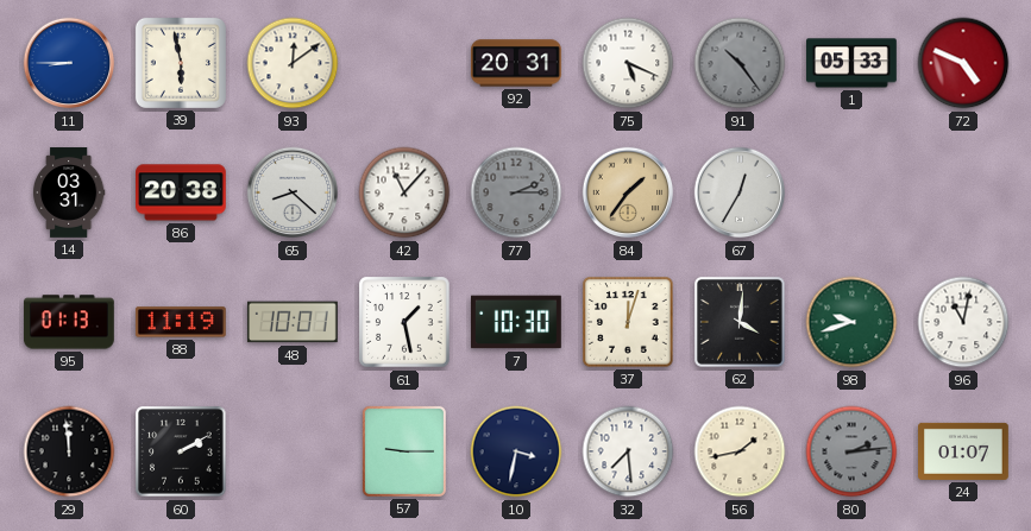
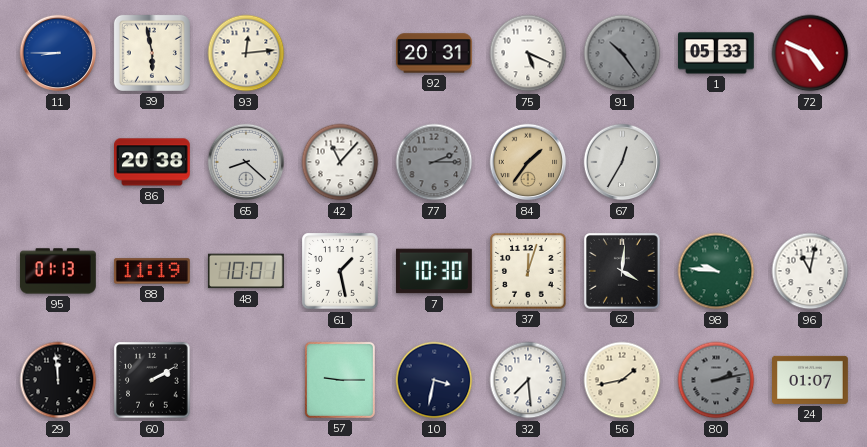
93: 12:09 -> 12:14
14: 03:31 -> none
98: 9:42 -> 9:46
80: 2:14 -> 2:13
